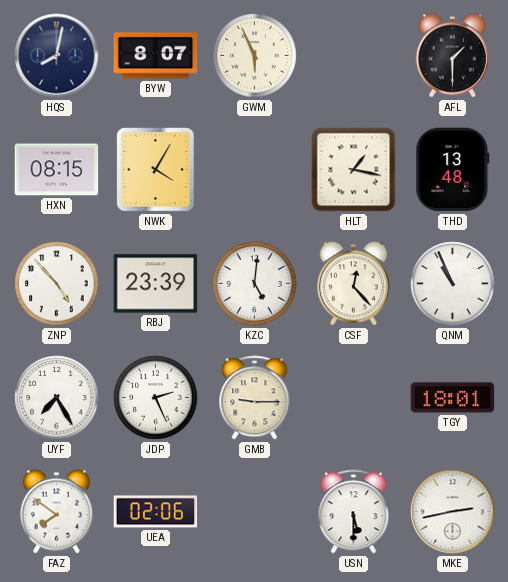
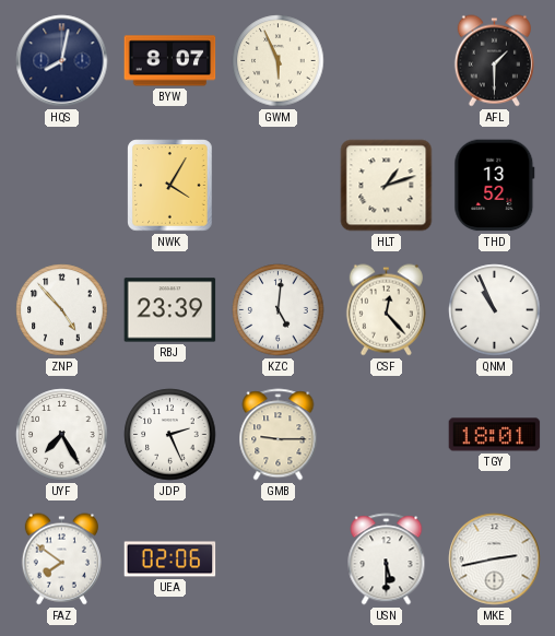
HXN: 08:15 -> none
HLT: 1:17 -> 1:12
THD: 13:48 -> 13:52
